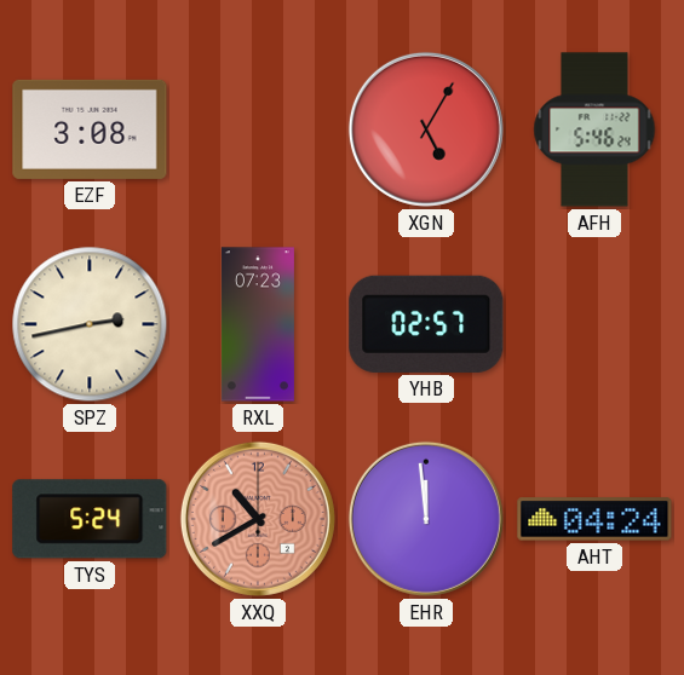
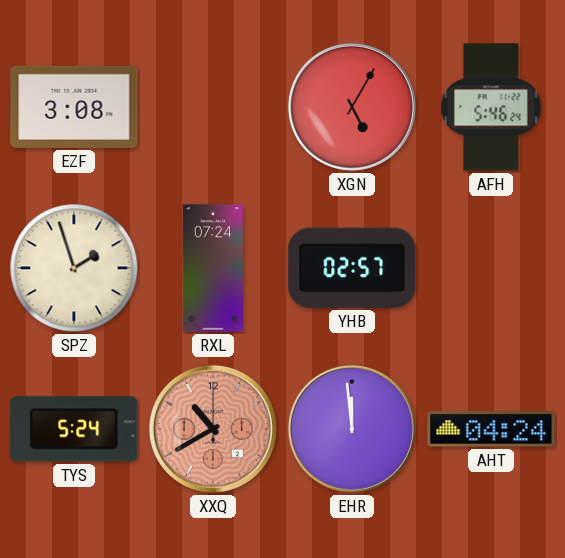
SPZ: 2:43 -> 1:57
RXL: 07:23 -> 07:24
